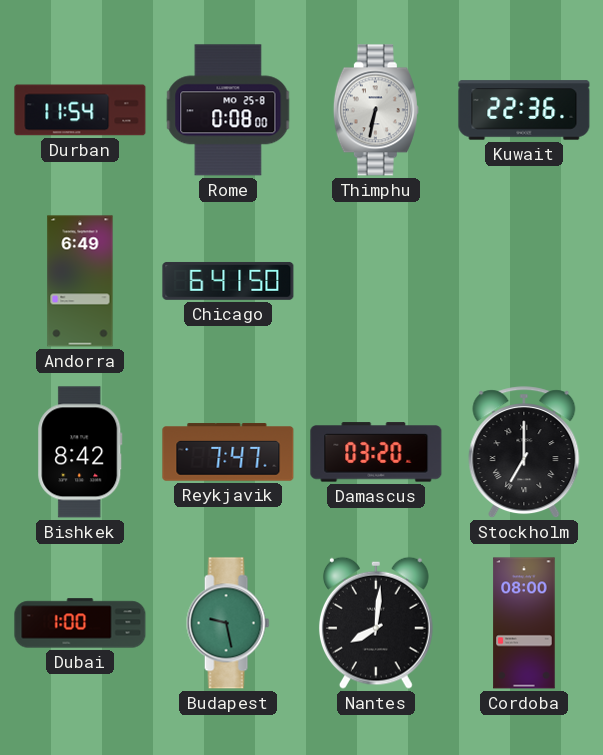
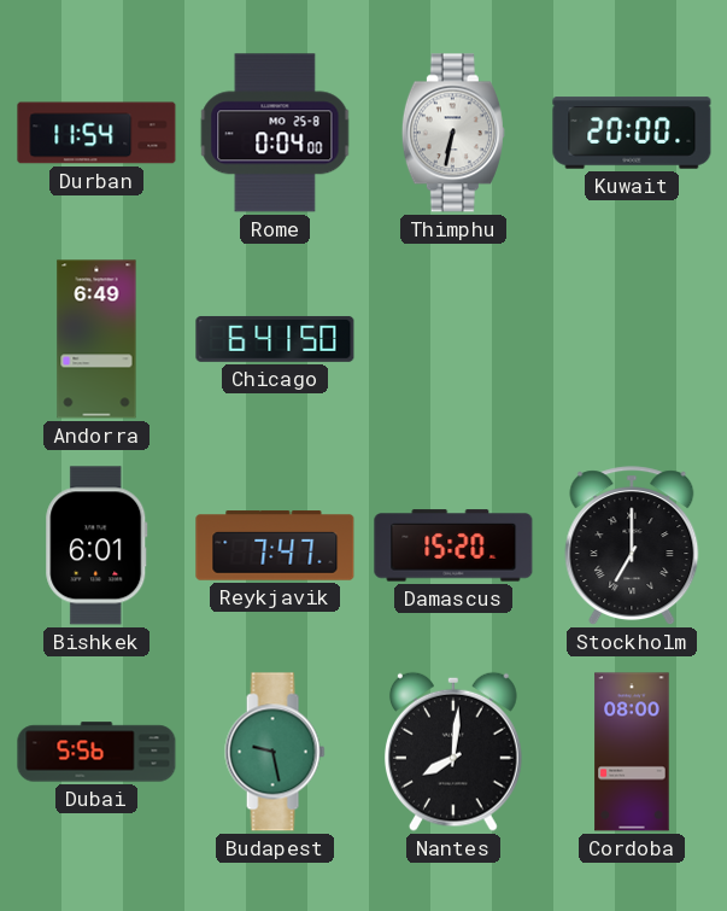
Rome: 0:08 -> 0:04
Kuwait: 22:36 -> 20:00
Bishkek: 8:42 -> 6:01
Damascus: 03:20 -> 15:20
Dubai: 1:00 -> 5:56
